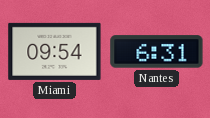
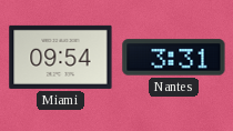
Nantes: 6:31 -> 3:31
